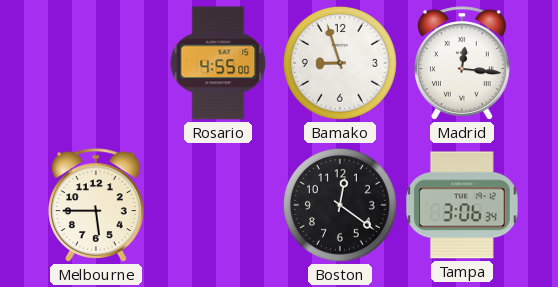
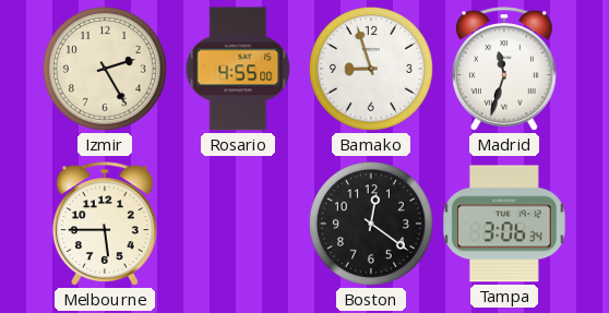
Izmir: none -> 2:25
Madrid: 12:16 -> 11:33
